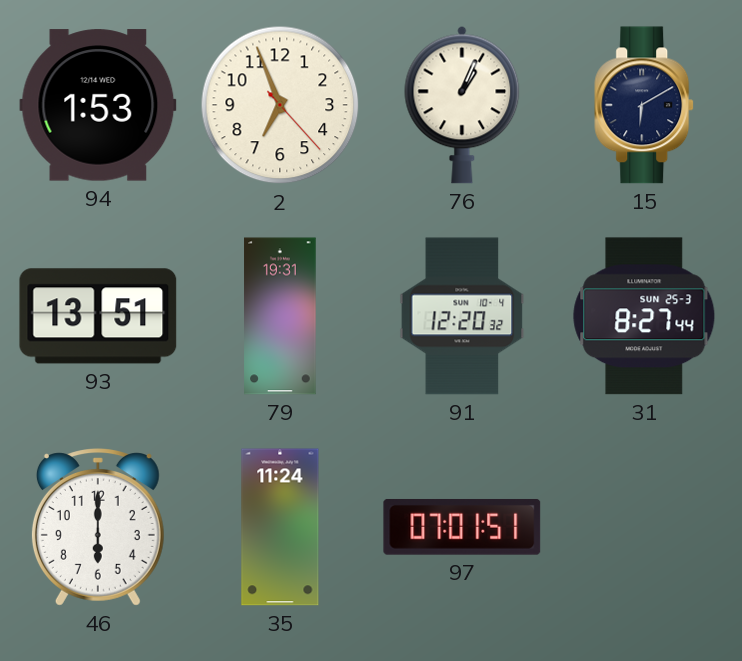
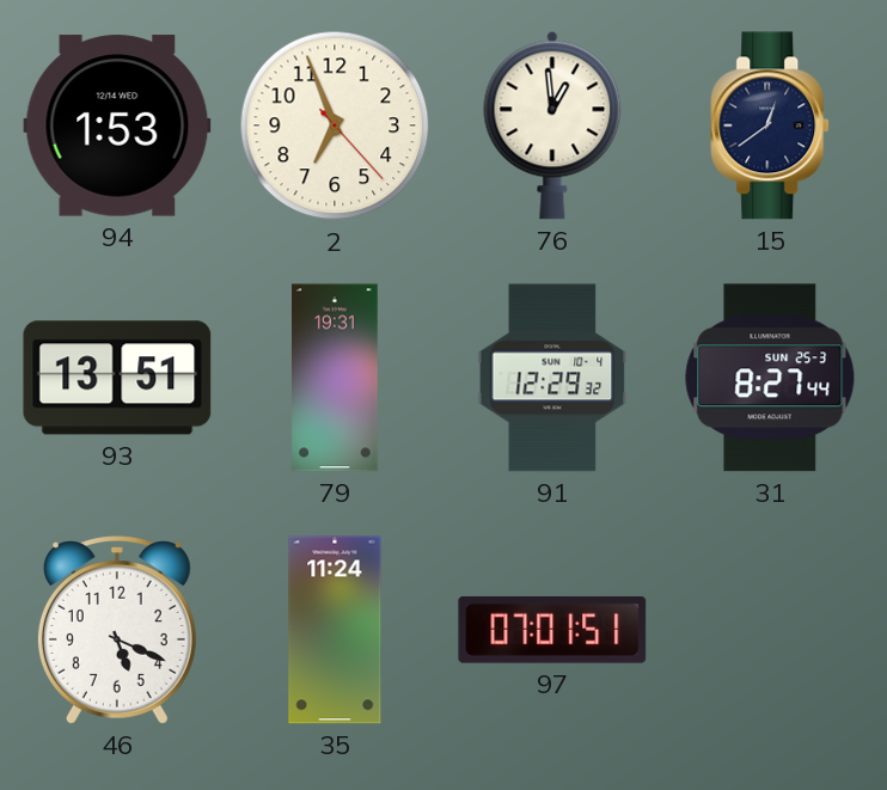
76: 1:04 -> 12:59
15: 6:10 -> 12:39
91: 12:20 -> 12:29
46: 6:00 -> 5:19
